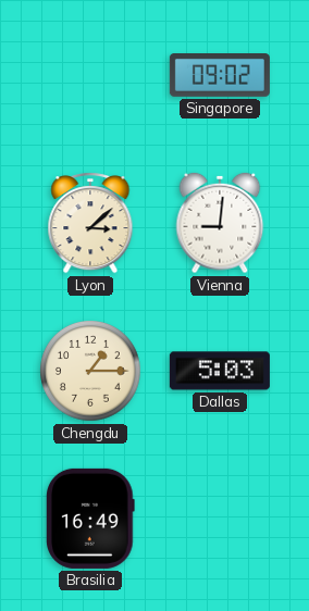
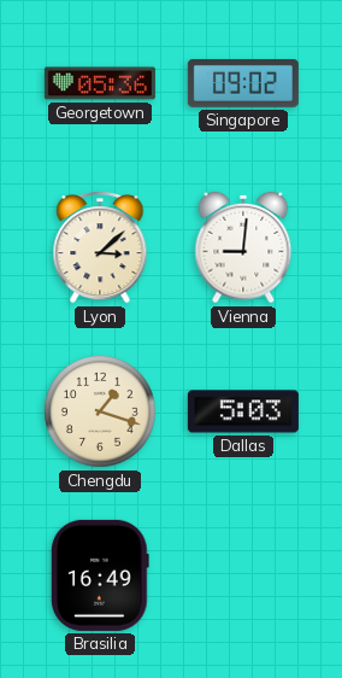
Georgetown: none -> 05:36
Chengdu: 1:15 -> 1:18
